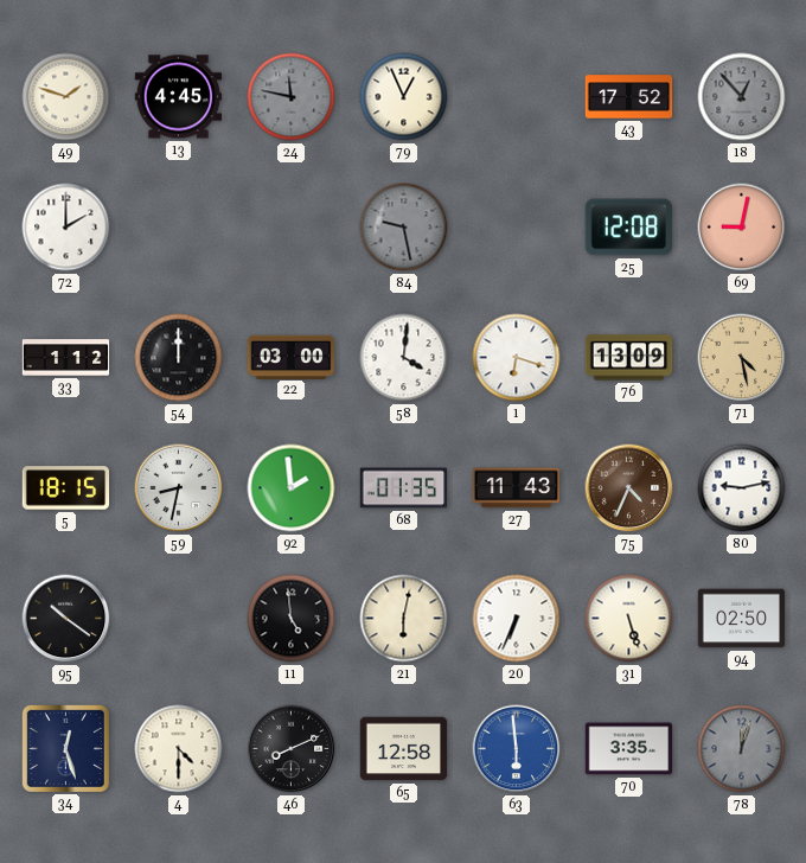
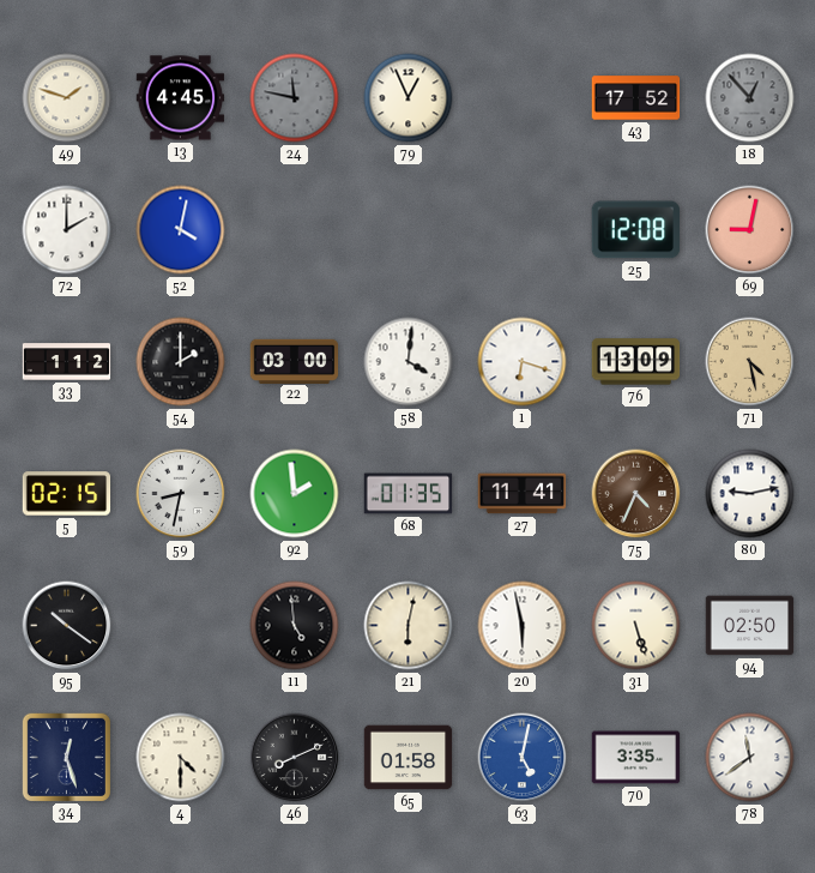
52: none -> 4:02
84: 9:28 -> none
54: 12:00 -> 2:00
5: 18:15 -> 02:15
27: 11:43 -> 11:41
20: 6:34 -> 5:58
65: 12:58 -> 01:58
63: 5:59 -> 5:02
78: 12:03 -> 11:39
78 dial: grey -> white
